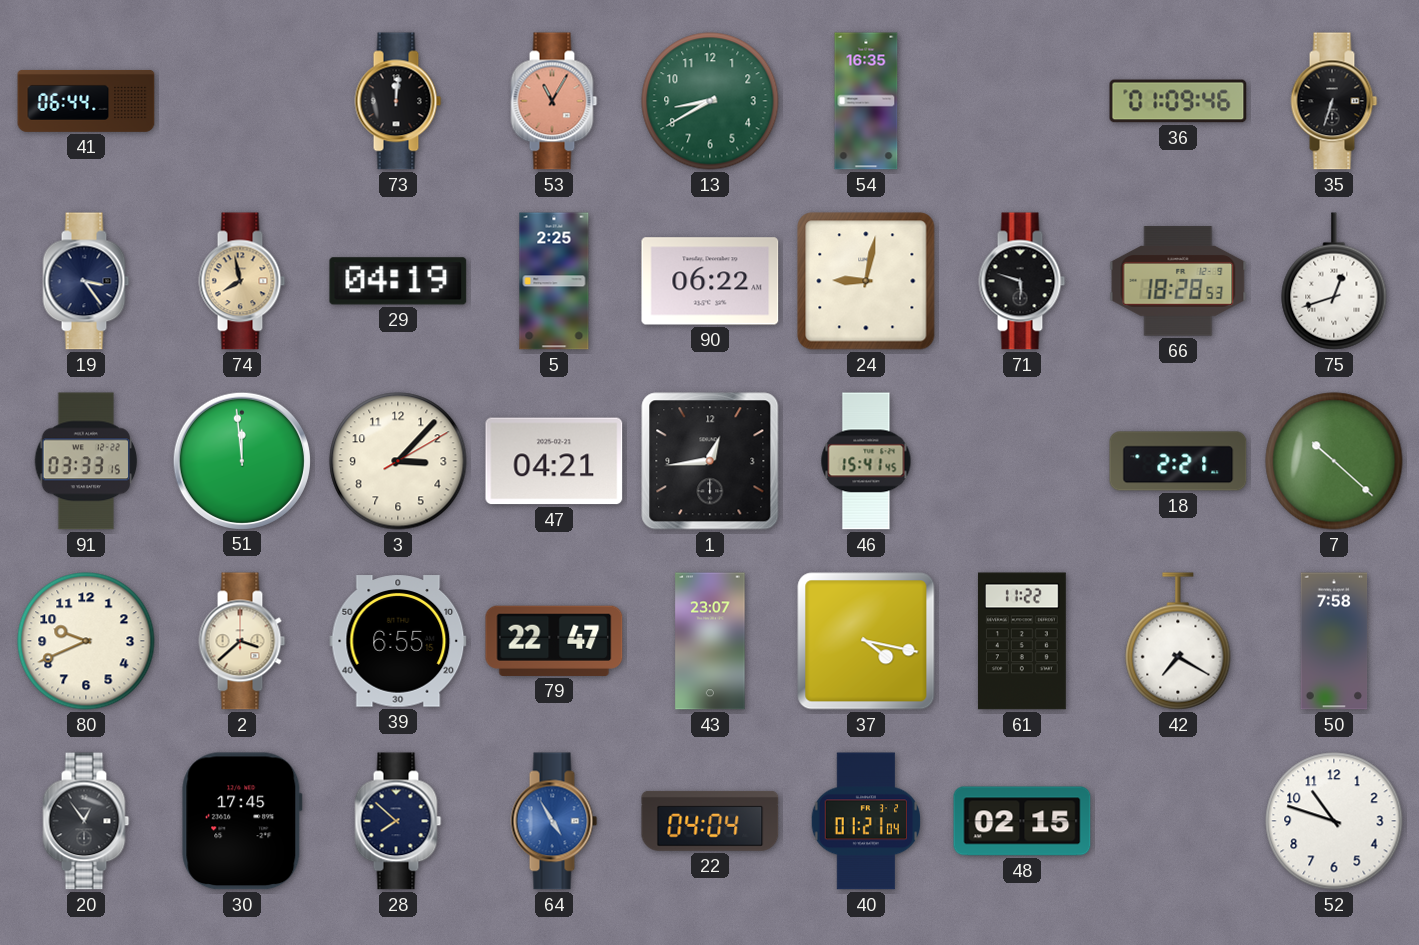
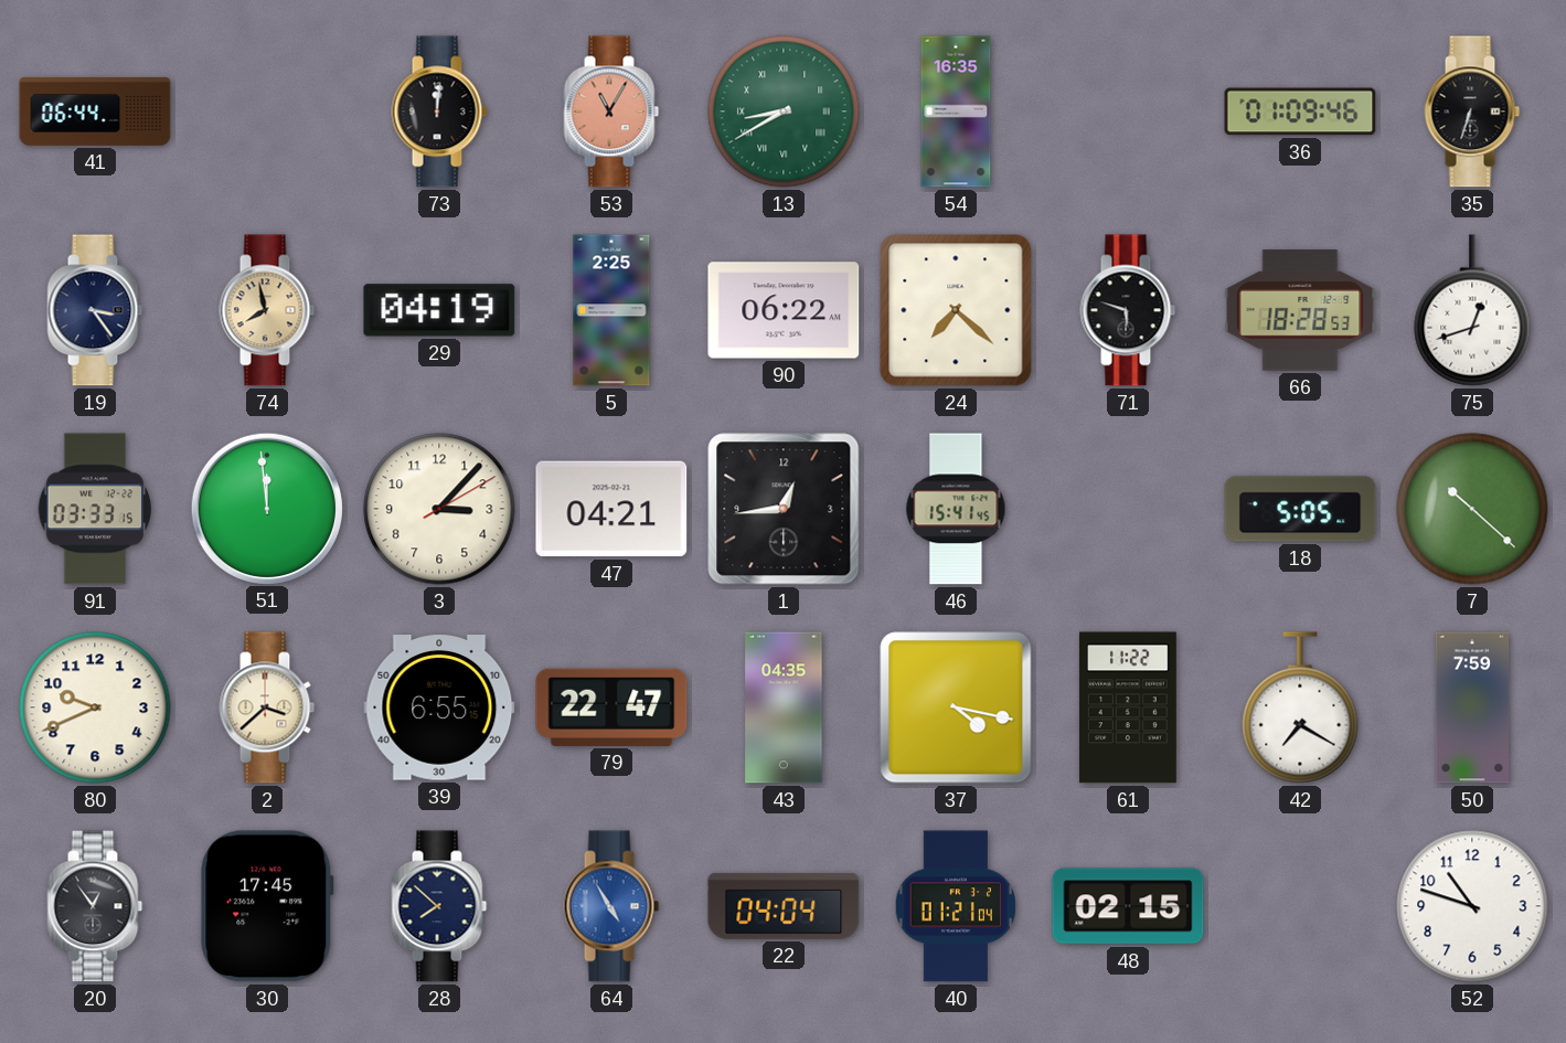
13 numerals: Arabic -> Roman
24: 9:02 -> 7:22
18: 2:21 -> 5:05
43: 23:07 -> 04:35
50: 7:58 -> 7:59
